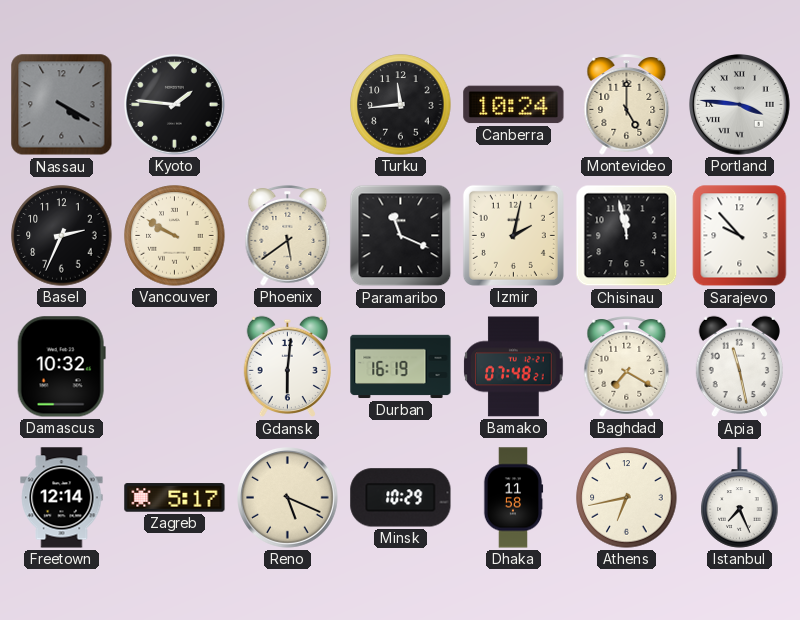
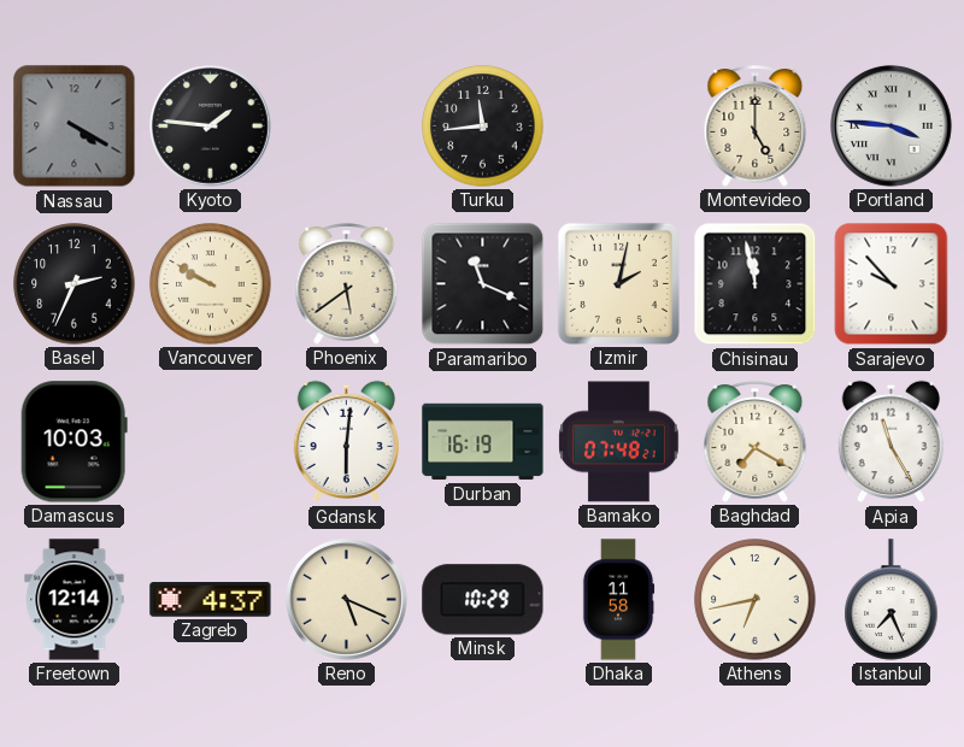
Canberra: 10:24 -> none
Damascus: 10:32 -> 10:03
Apia: 11:28 -> 11:25
Zagreb: 5:17 -> 4:37
